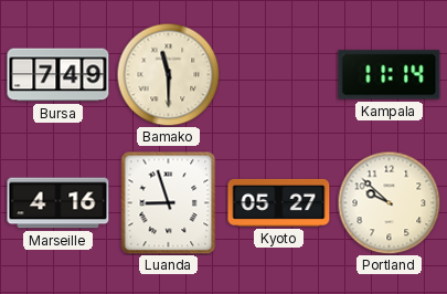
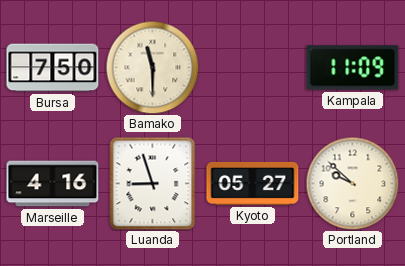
Bursa: 7:49 -> 7:50
Kampala: 11:14 -> 11:09
